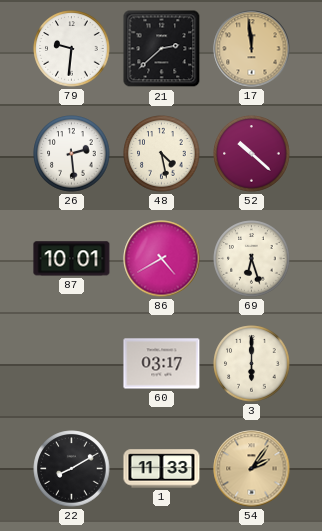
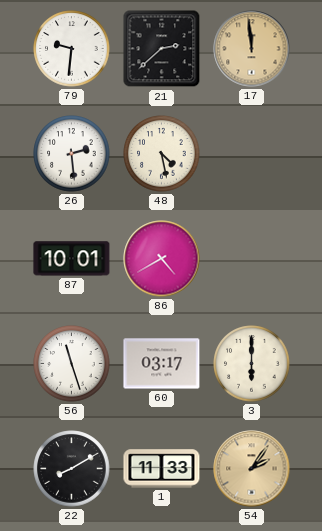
52: 10:22 -> none
69: 6:27 -> none
56: none -> 11:27
